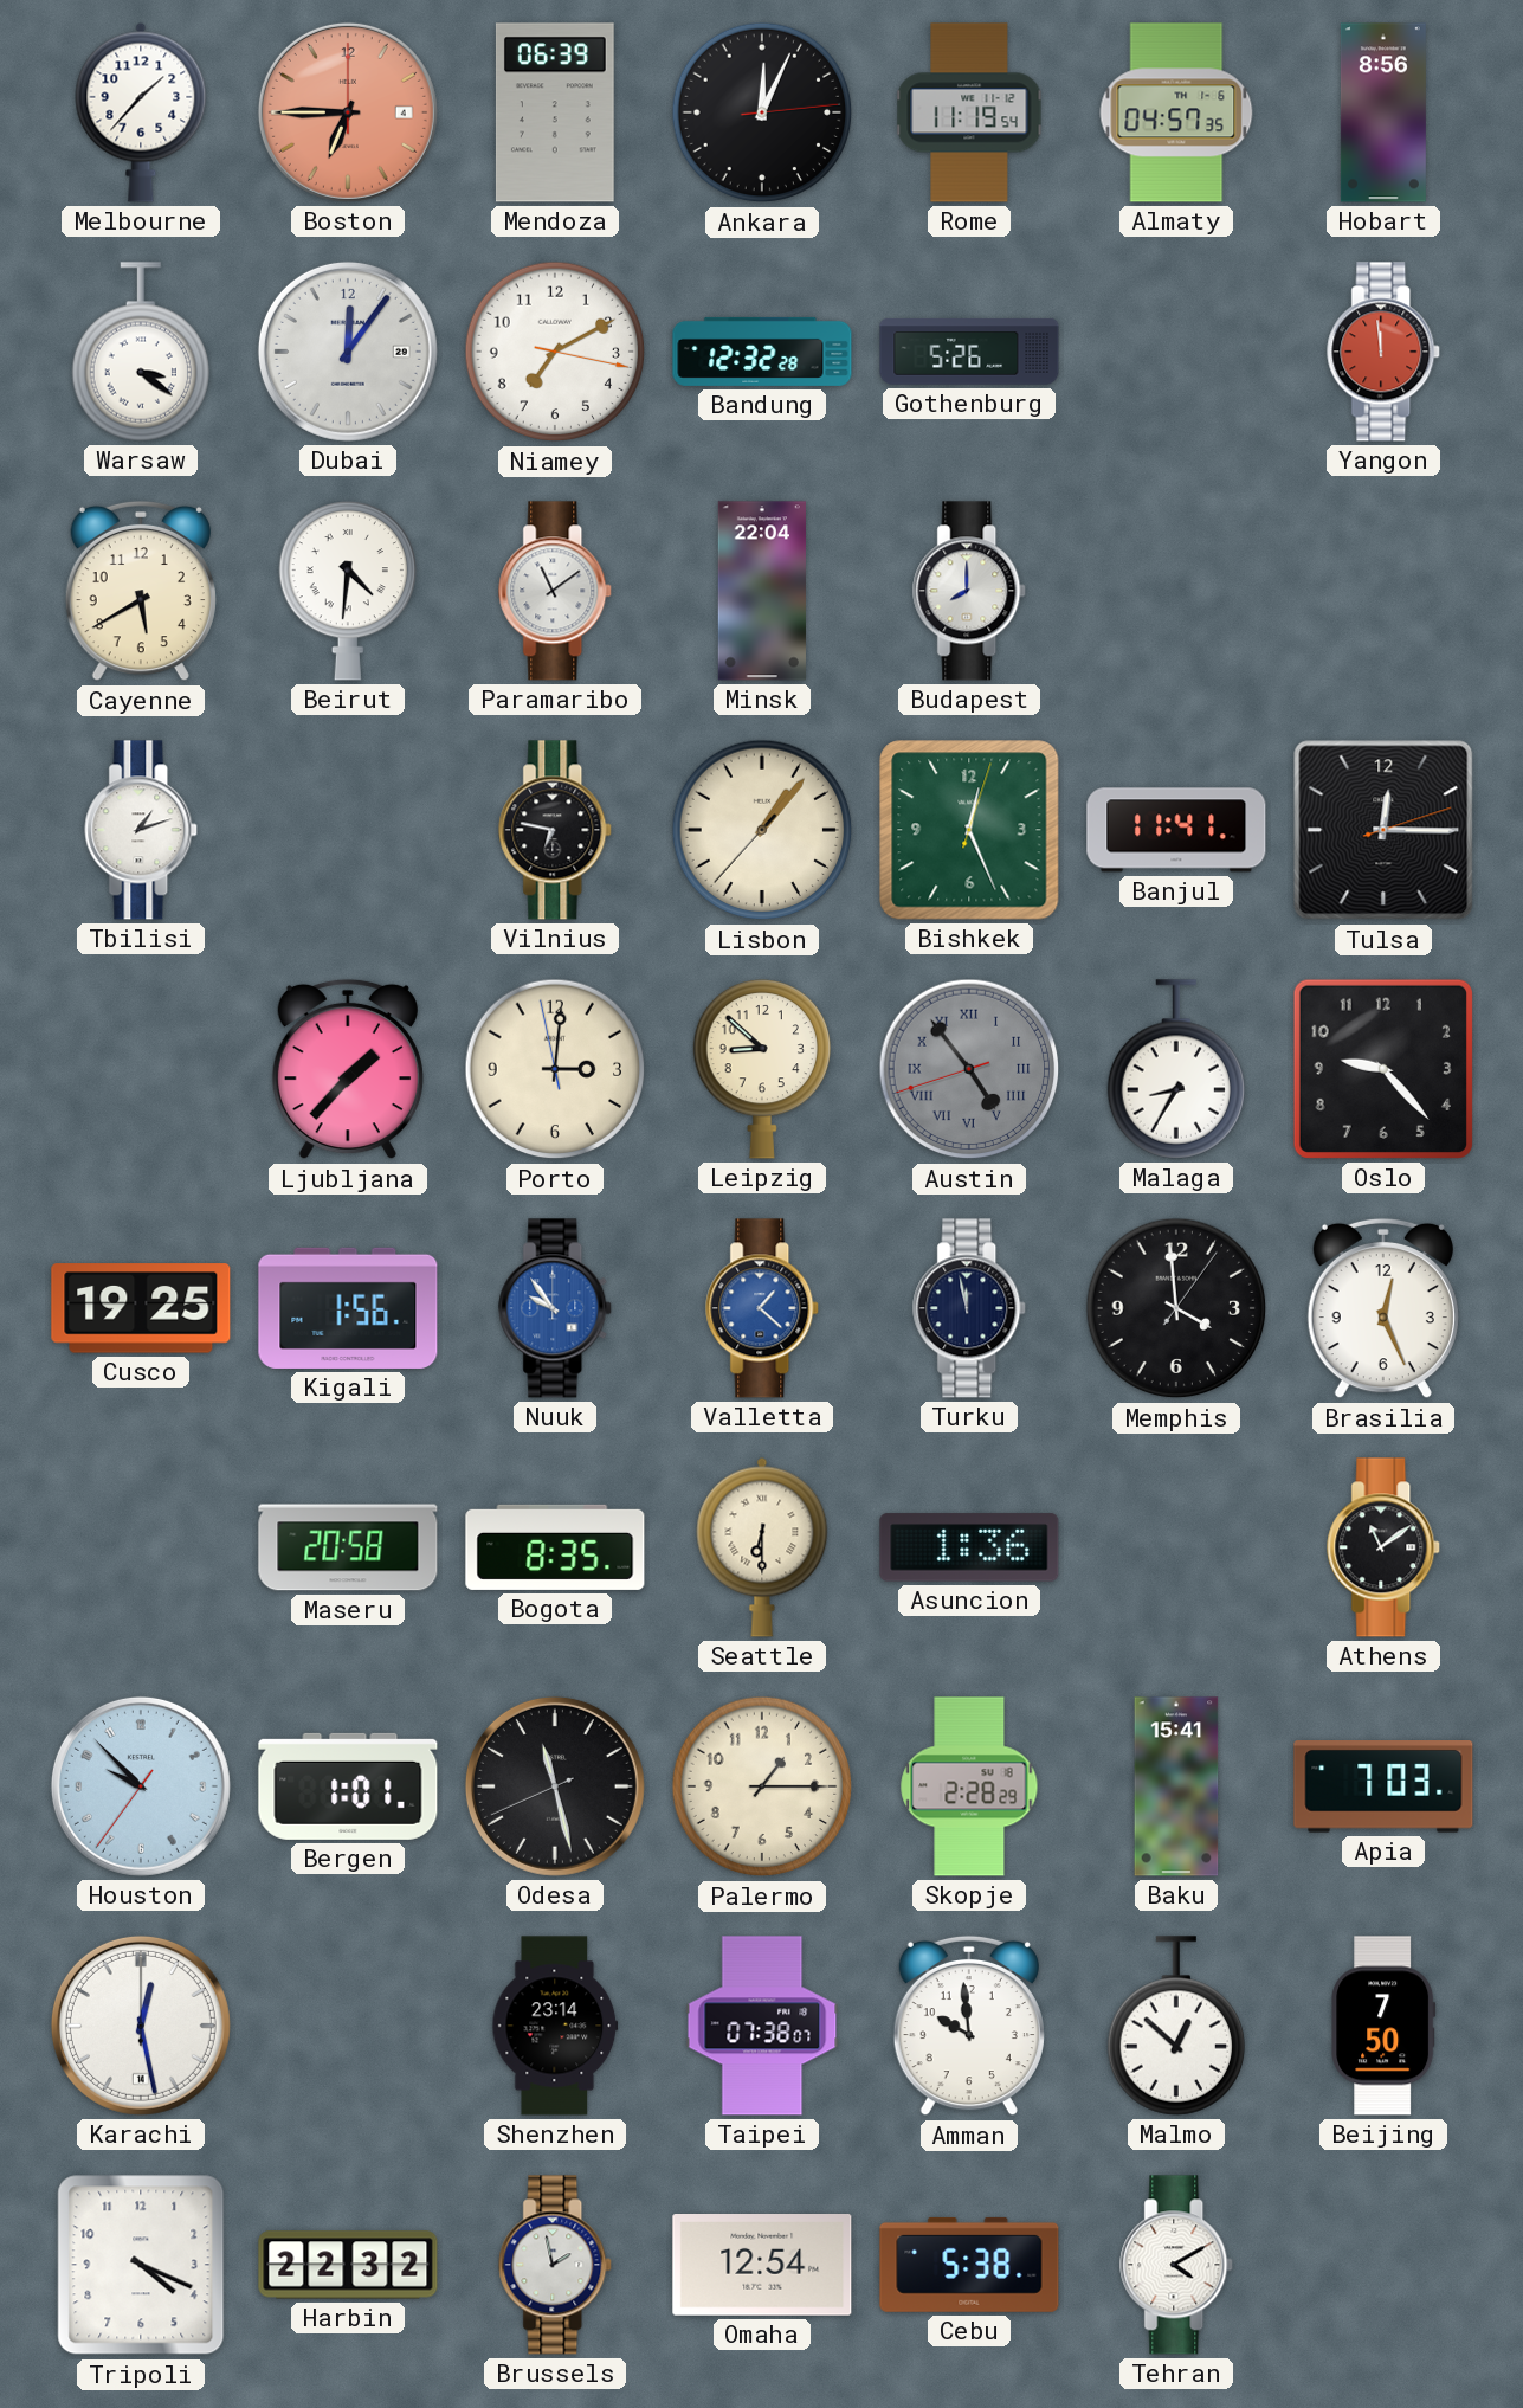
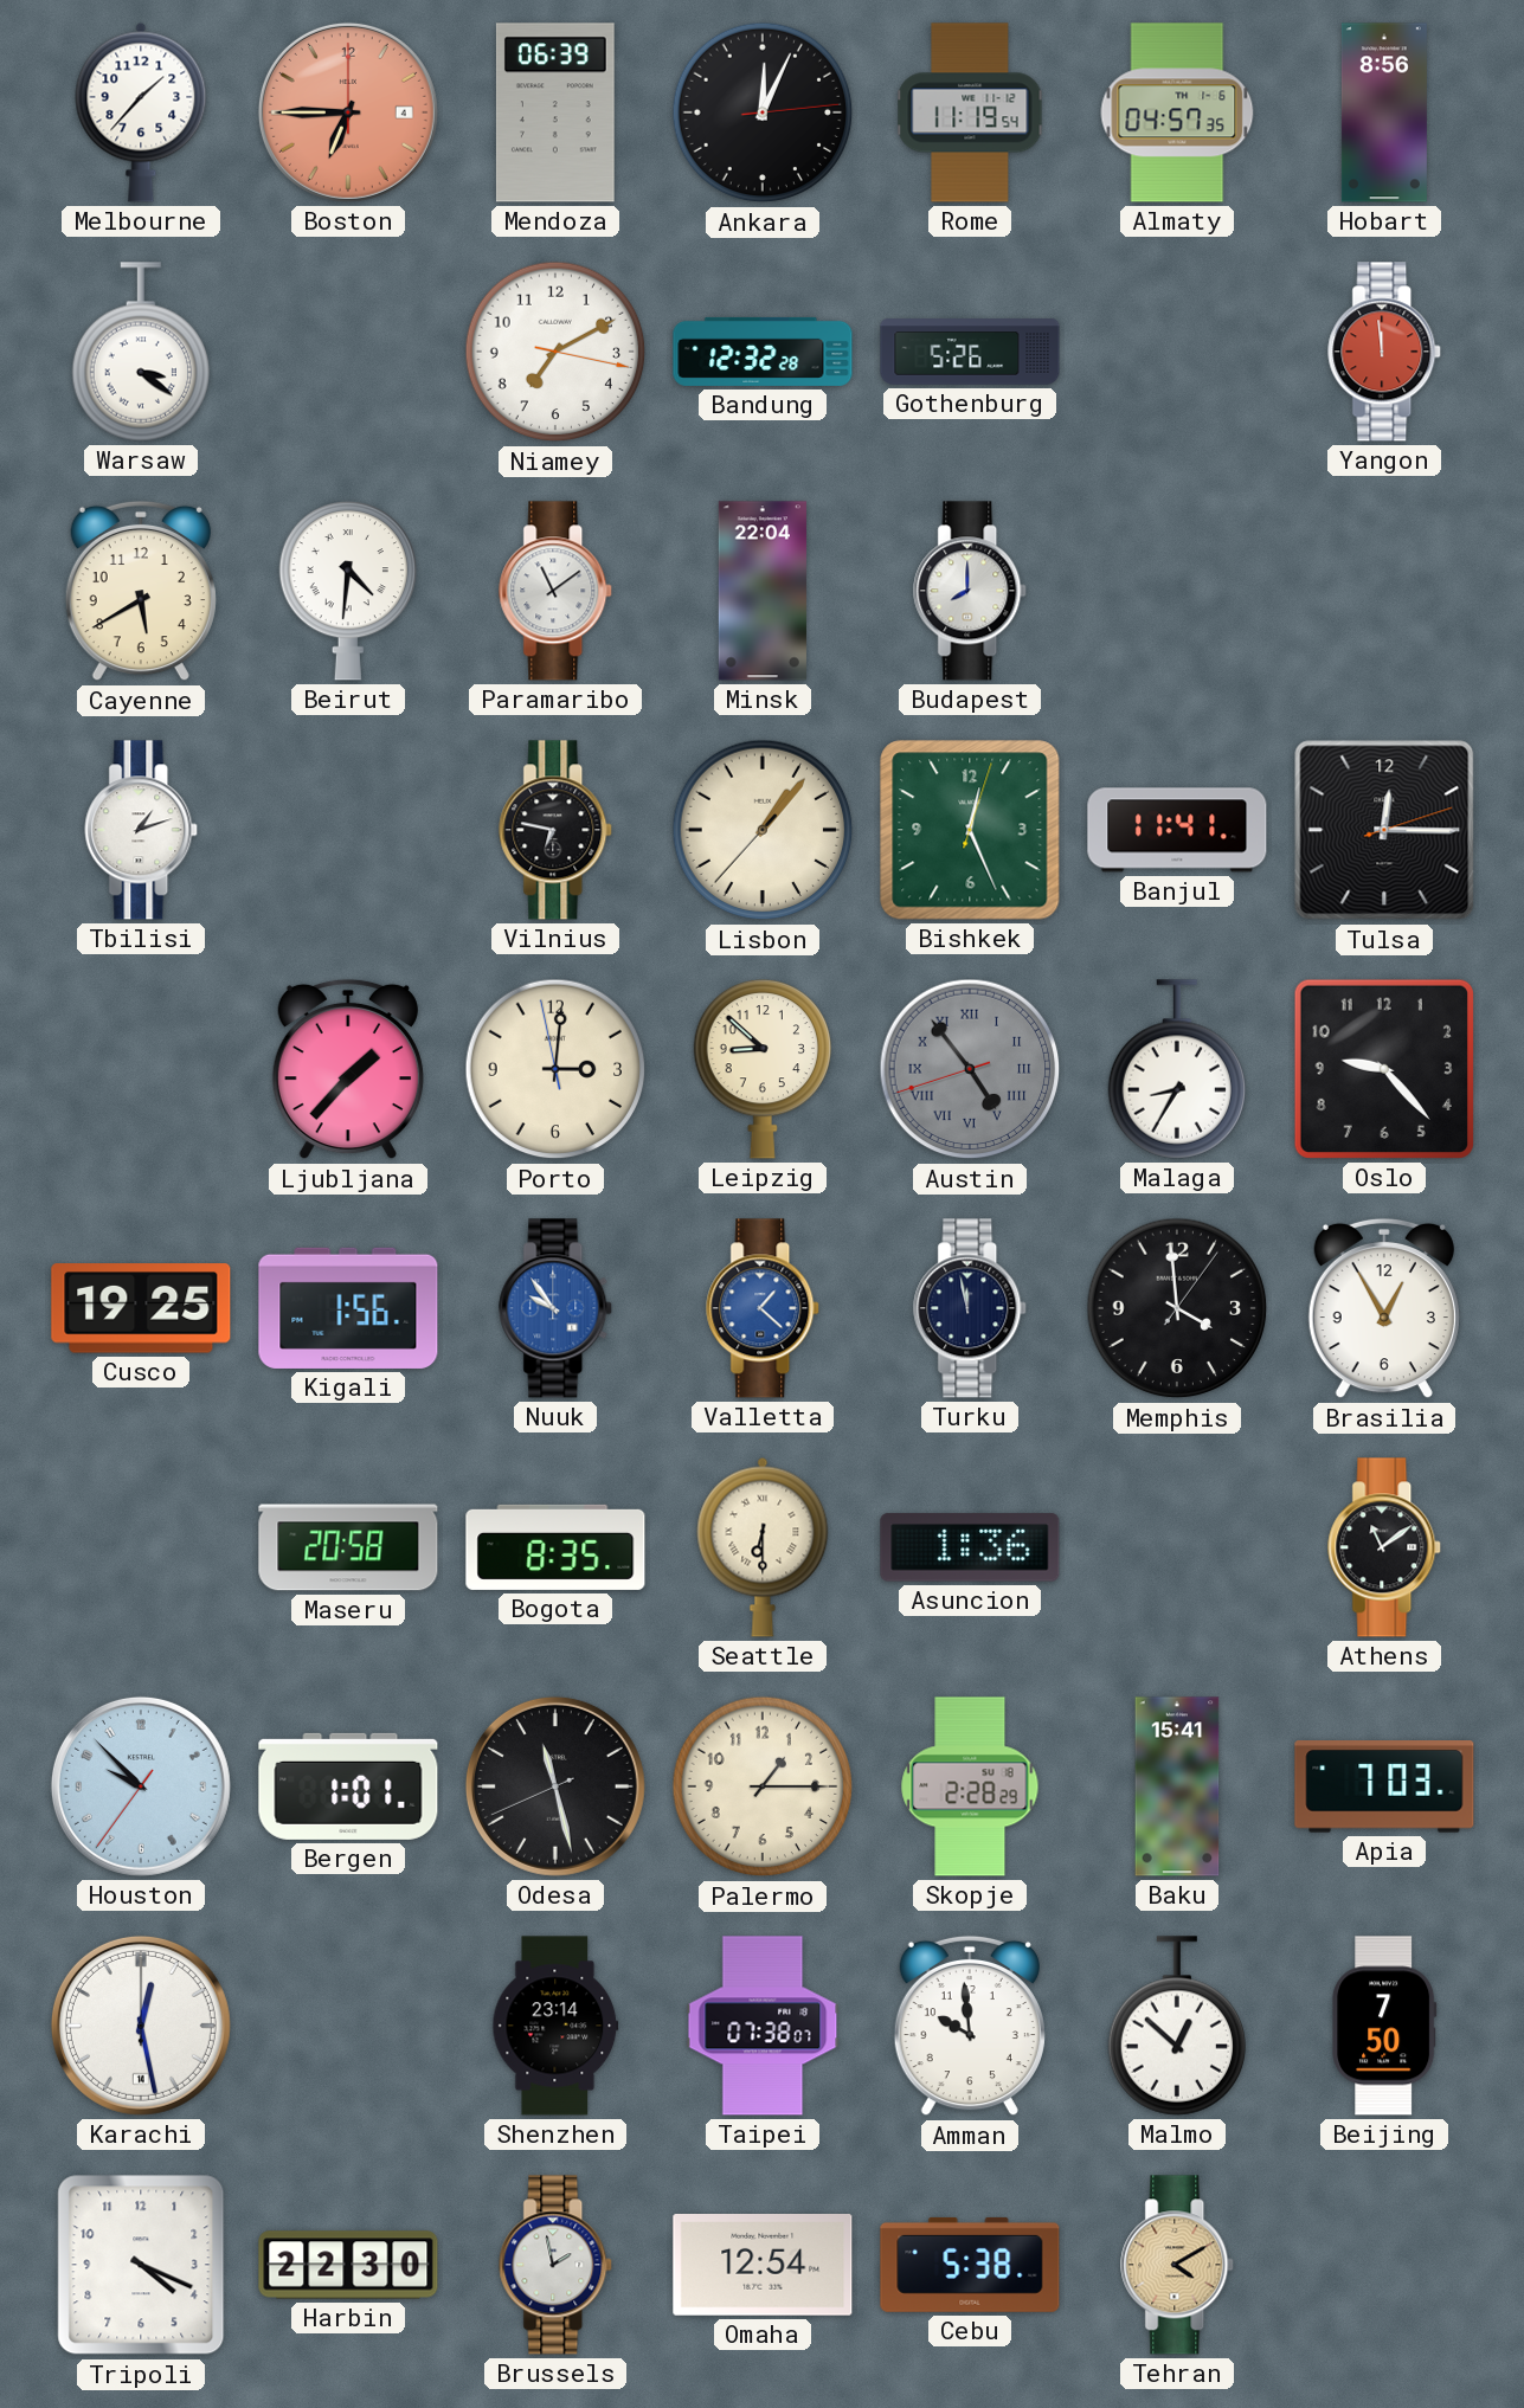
Dubai: 12:06 -> none
Brasilia: 12:26 -> 12:55
Harbin: 22:32 -> 22:30
Tehran dial: white -> champagne
